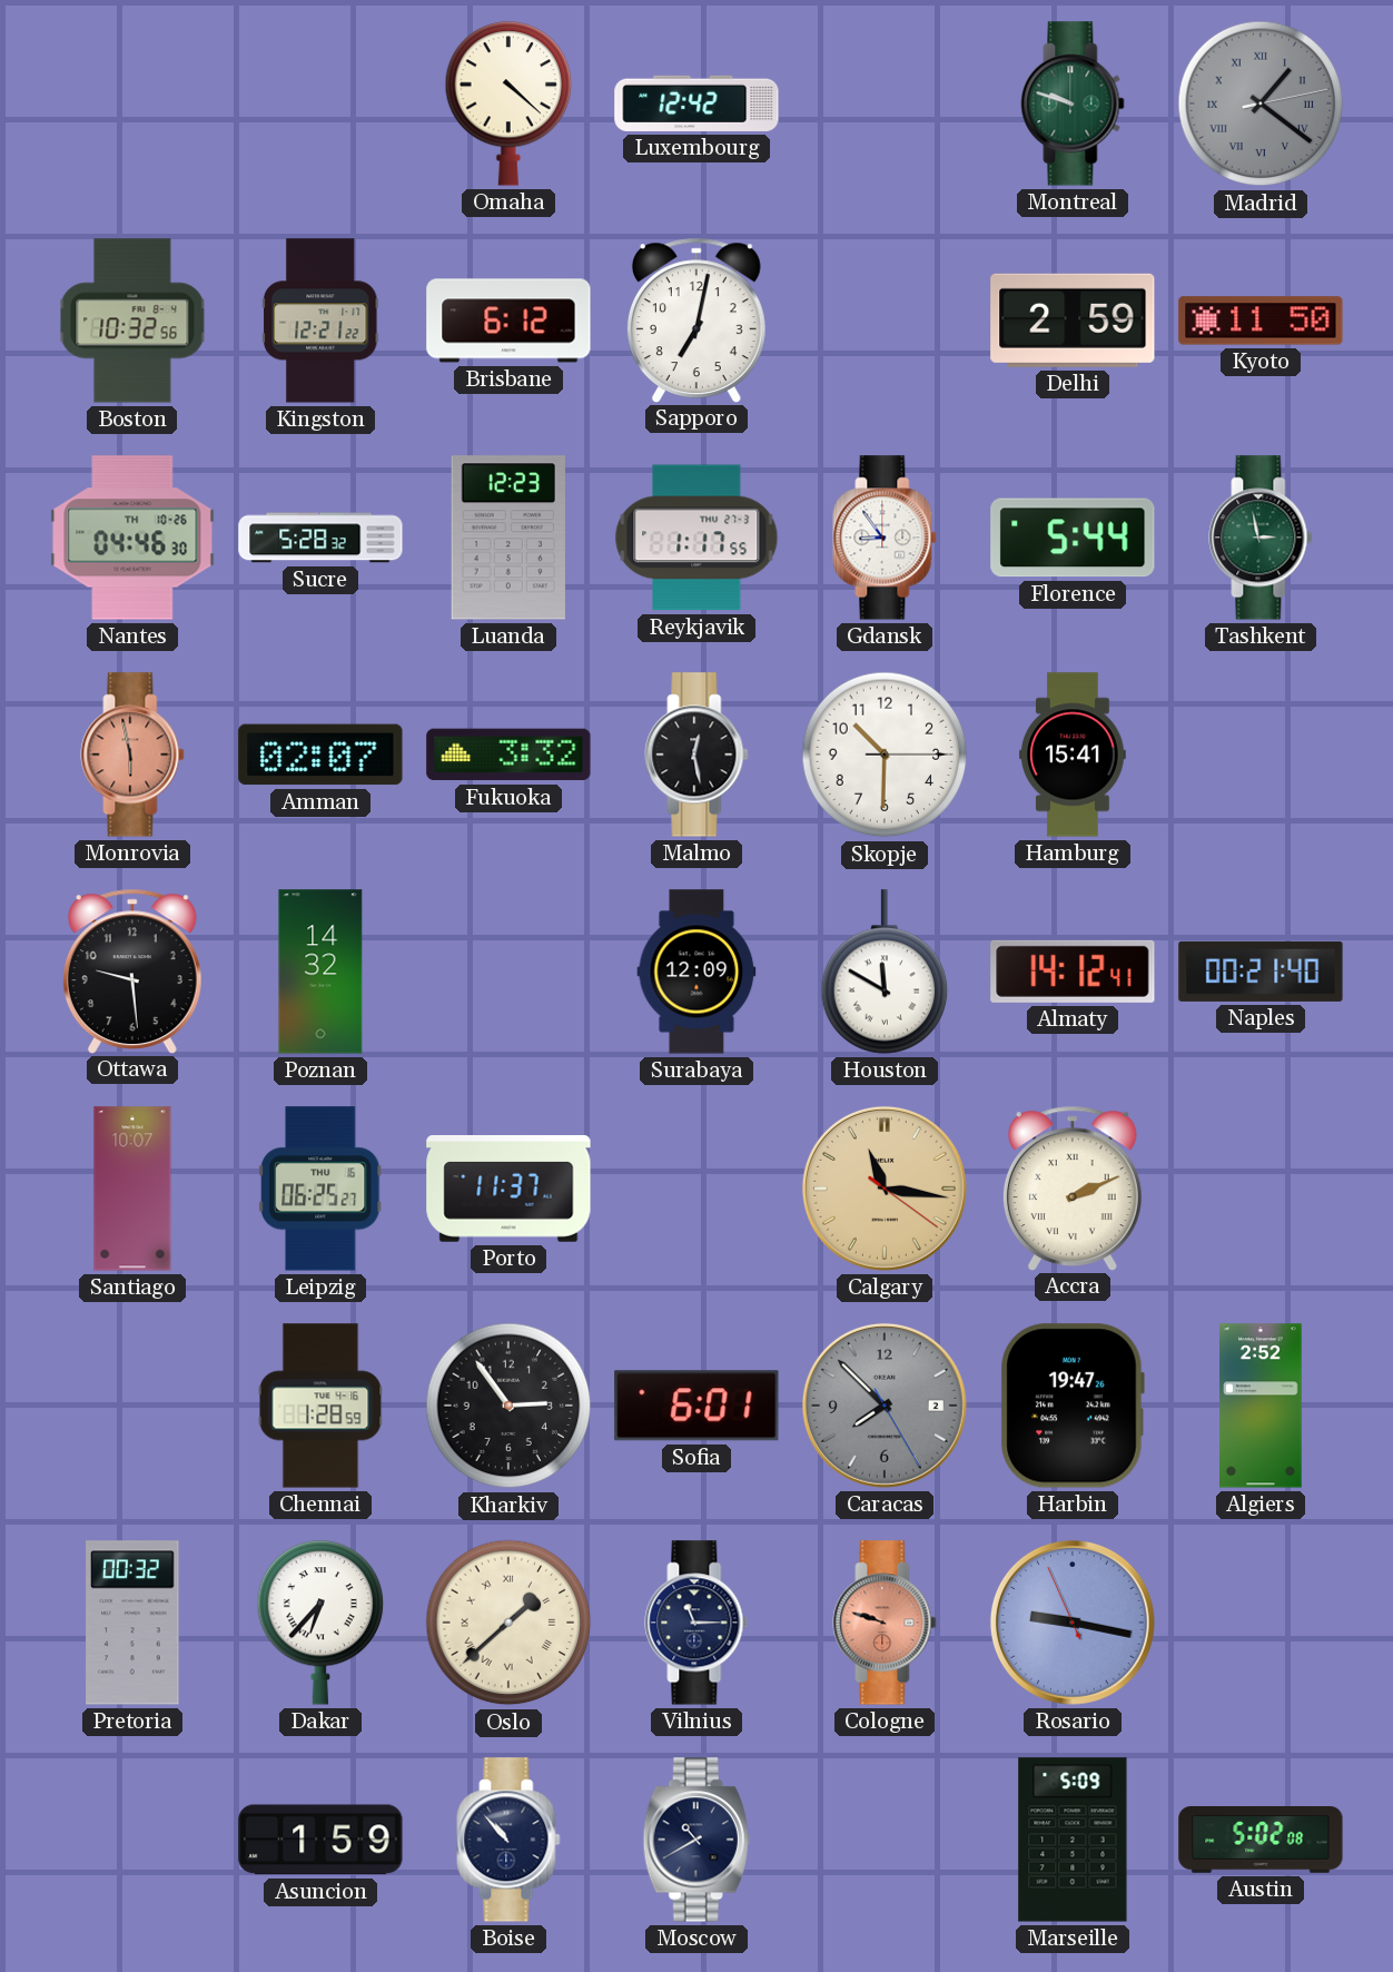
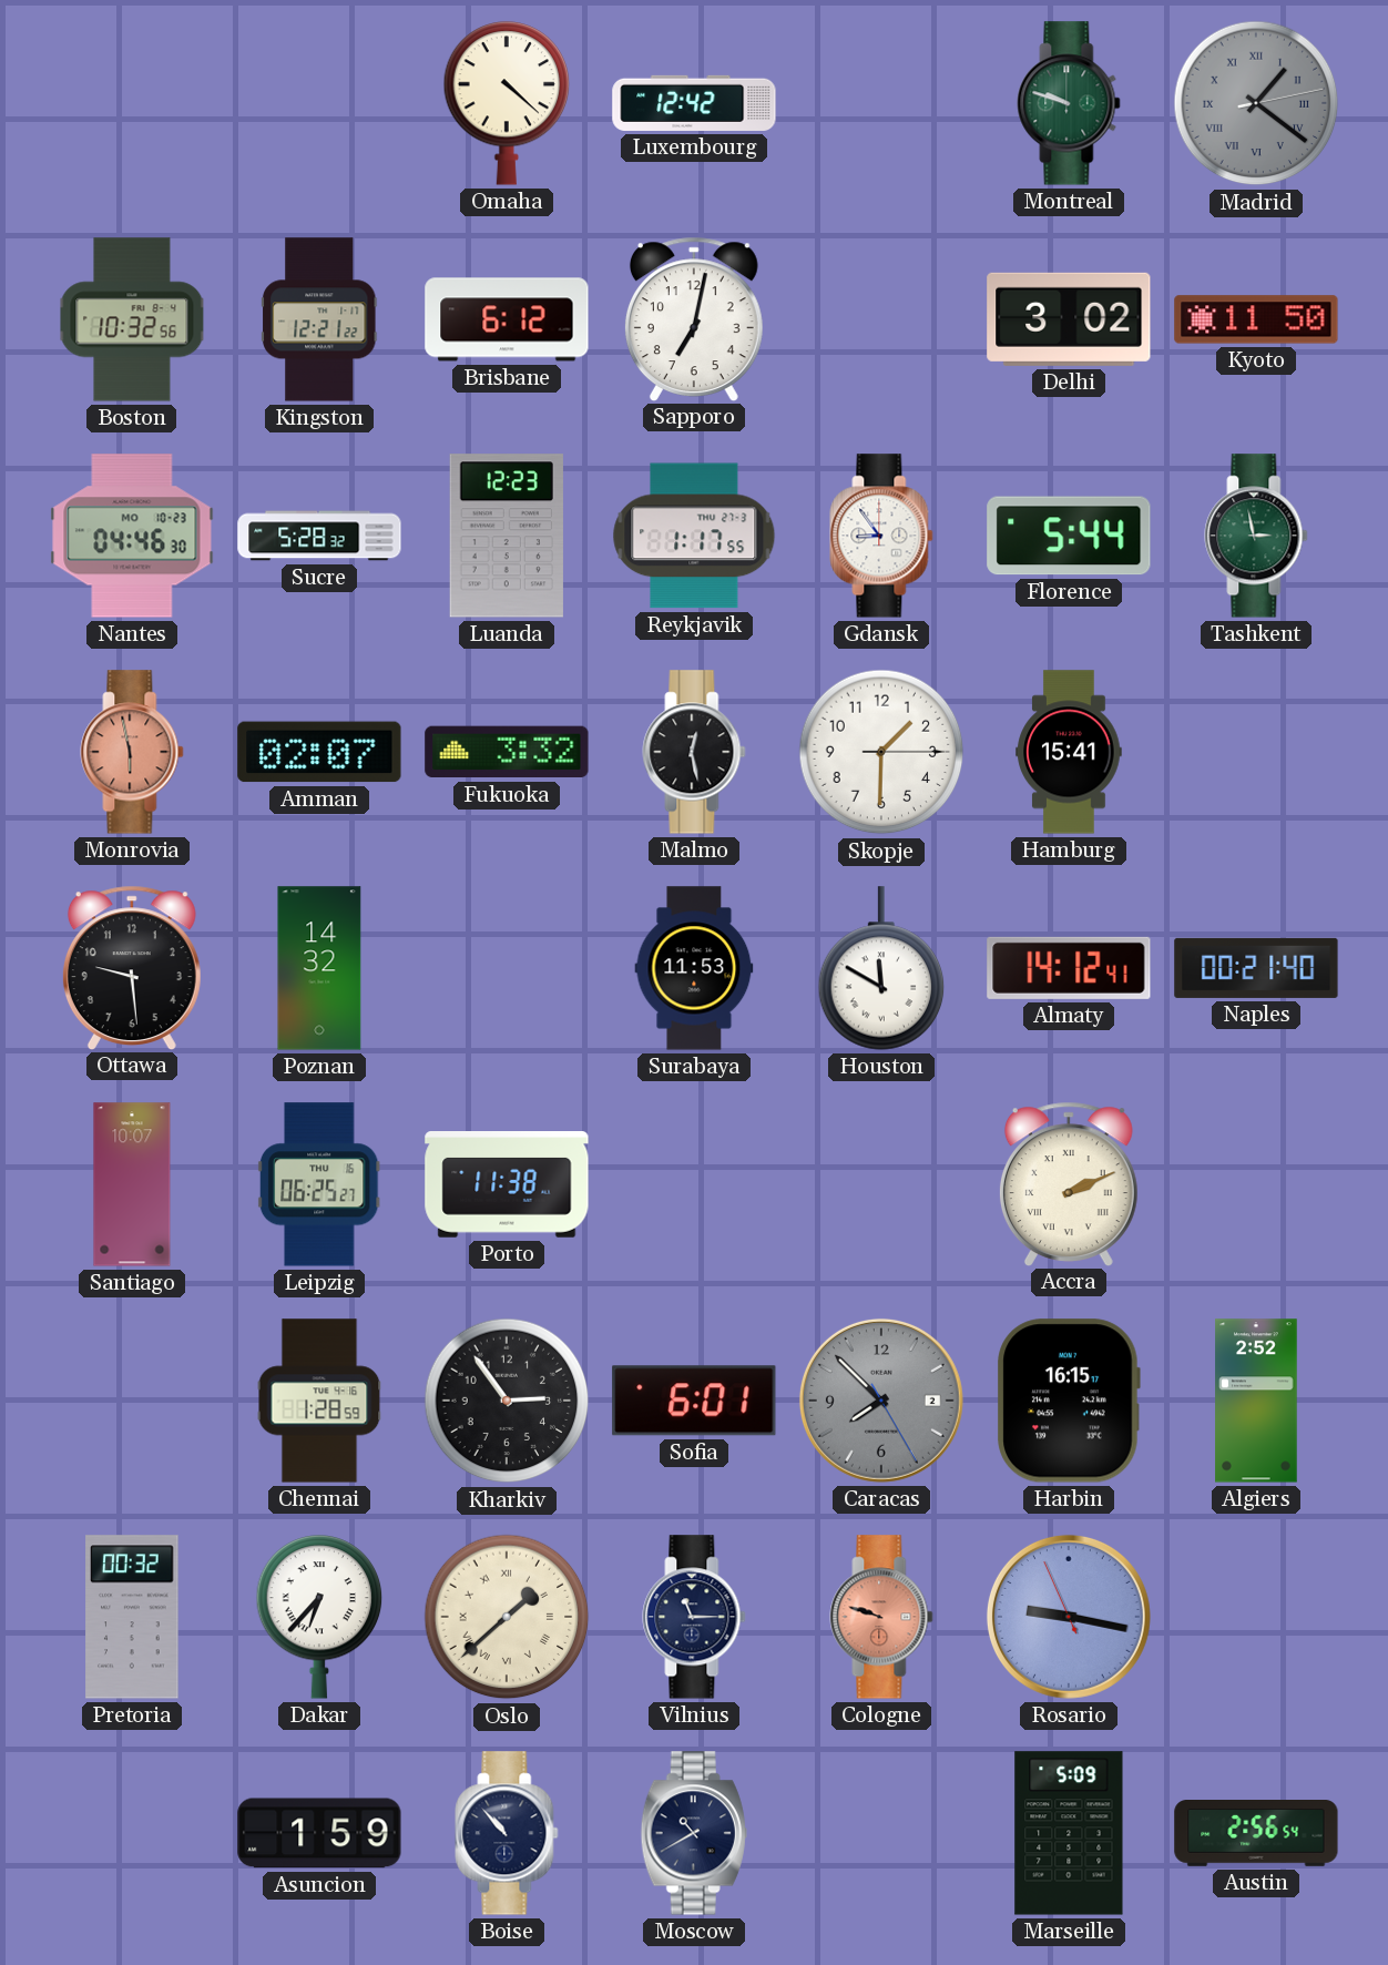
Delhi: 2:59 -> 3:02
Nantes date: TH 10-26 -> MO 10-23
Skopje: 10:30 -> 1:30
Surabaya: 12:09 -> 11:53
Porto: 11:37 -> 11:38
Calgary: 11:16 -> none
Harbin: 19:47 -> 16:15
Austin: 5:02 -> 2:56
